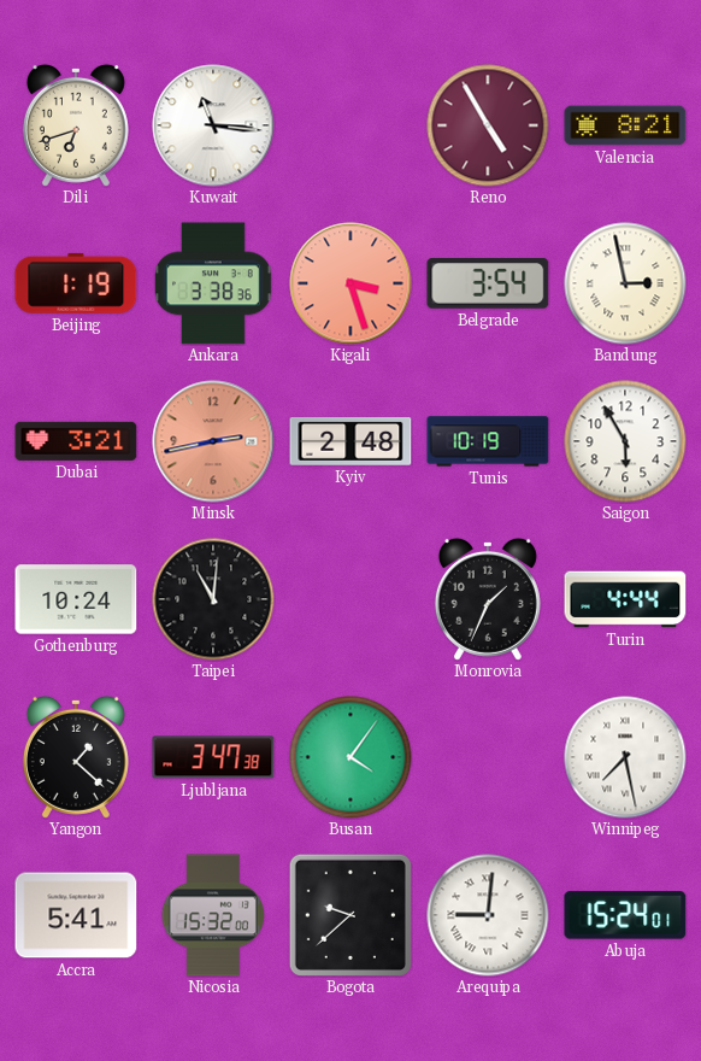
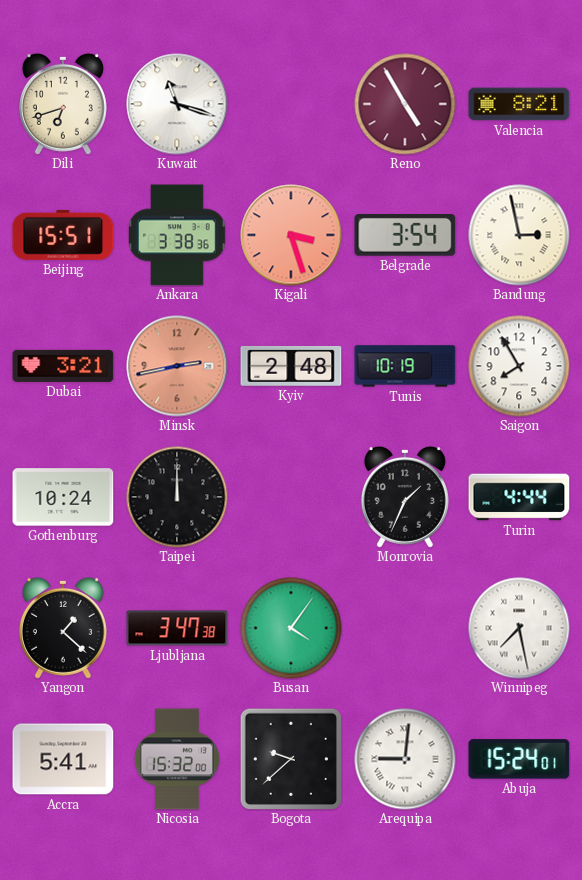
Kuwait: 11:16 -> 11:18
Beijing: 1:19 -> 15:51
Saigon: 5:55 -> 7:55
Taipei: 11:01 -> 12:00
